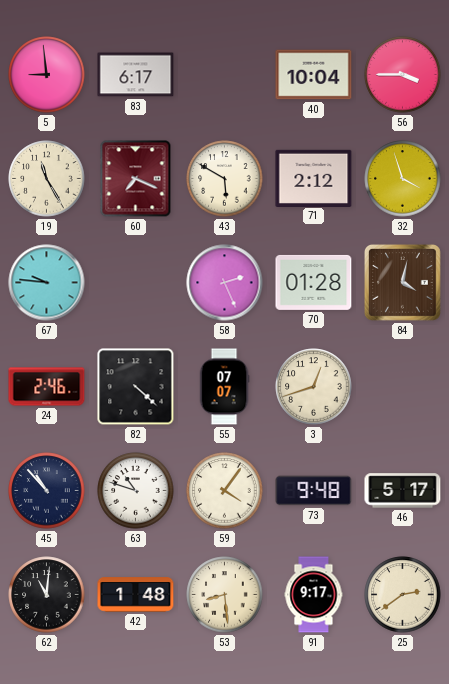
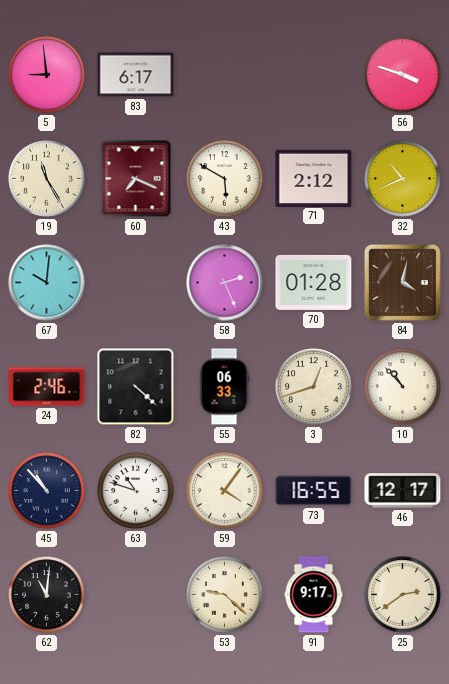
40: 10:04 -> none
56: 3:45 -> 3:48
32: 3:57 -> 10:41
67: 9:46 -> 10:01
55: 07:07 -> 06:33
10: none -> 10:53
73: 9:48 -> 16:55
46: 5:17 -> 12:17
42: 1:48 -> none
53: 8:29 -> 9:22
